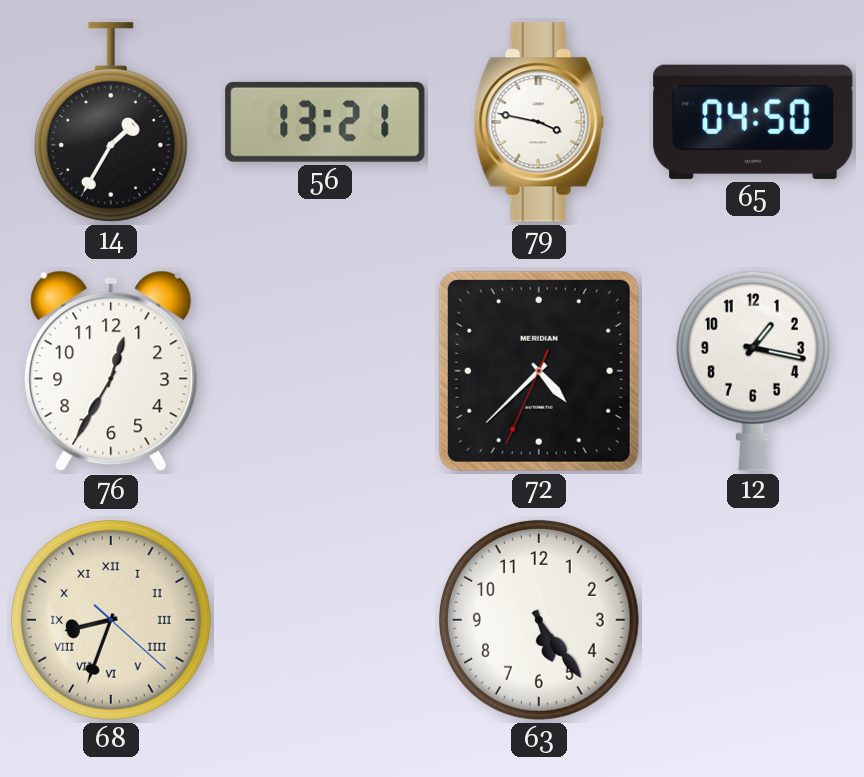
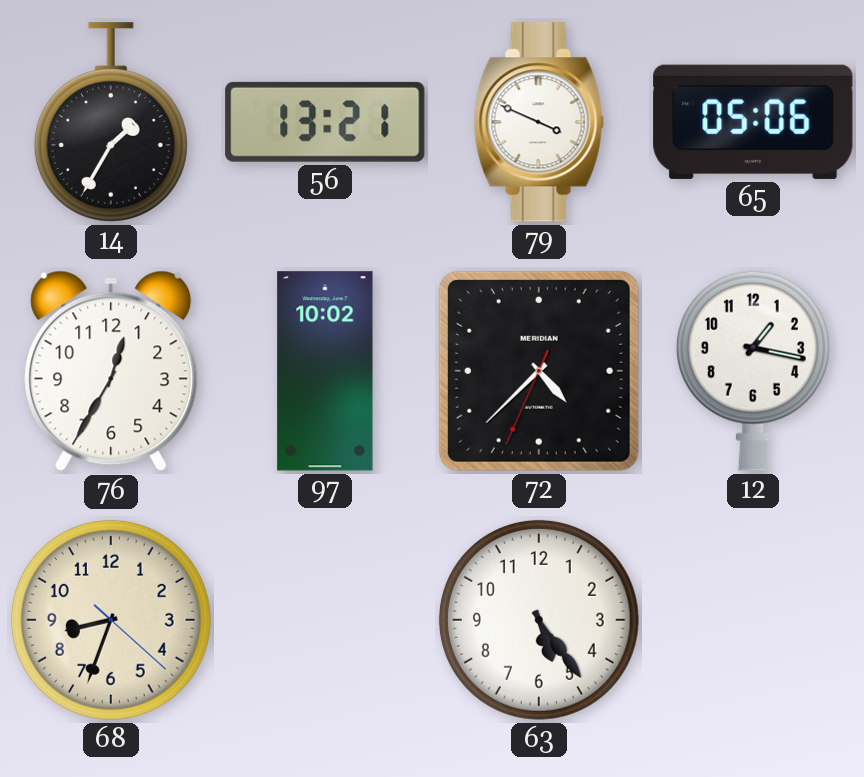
79: 3:47 -> 3:49
65: 04:50 -> 05:06
97: none -> 10:02
68 numerals: Roman -> Arabic
